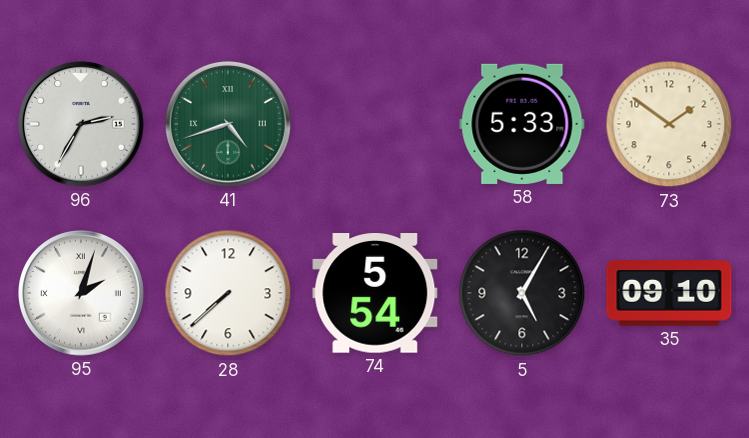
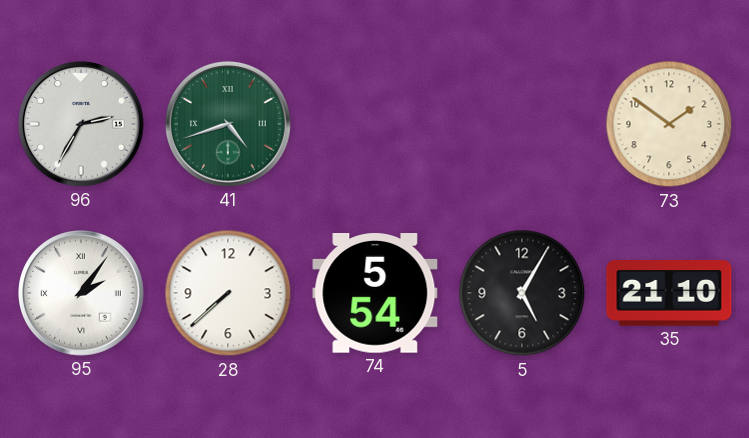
58: 5:33 -> none
95: 2:03 -> 2:06
35: 09:10 -> 21:10
